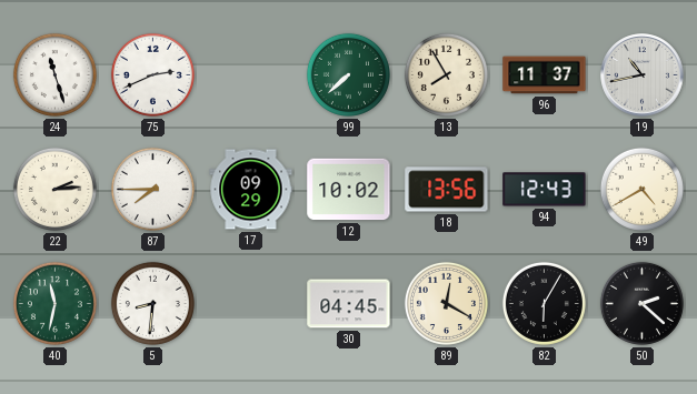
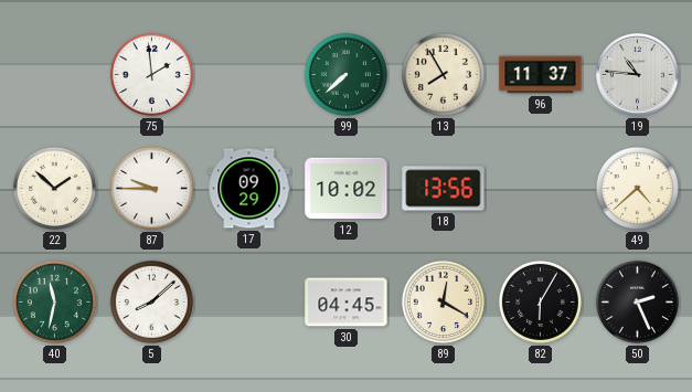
24: 11:27 -> none
75: 2:41 -> 1:59
19: 10:43 -> 10:46
22: 2:14 -> 1:52
87: 7:45 -> 9:45
94: 12:43 -> none
49: 4:40 -> 4:38
5: 8:31 -> 8:08
50: 2:22 -> 2:26
